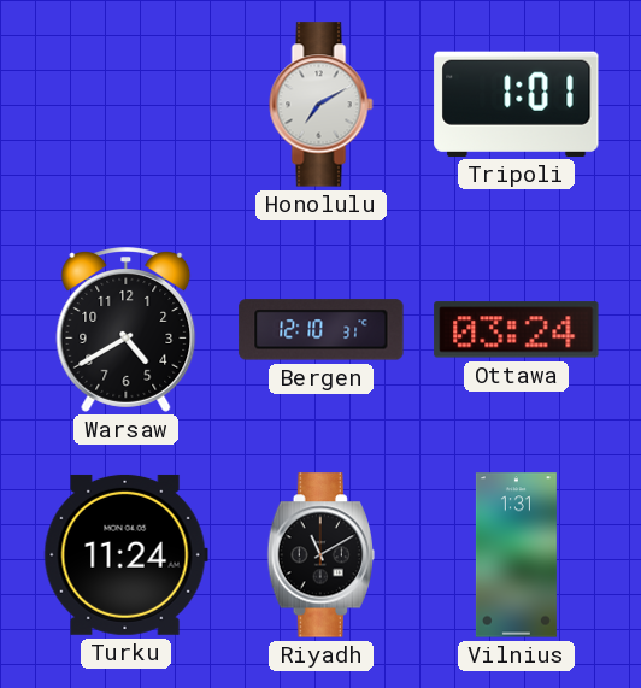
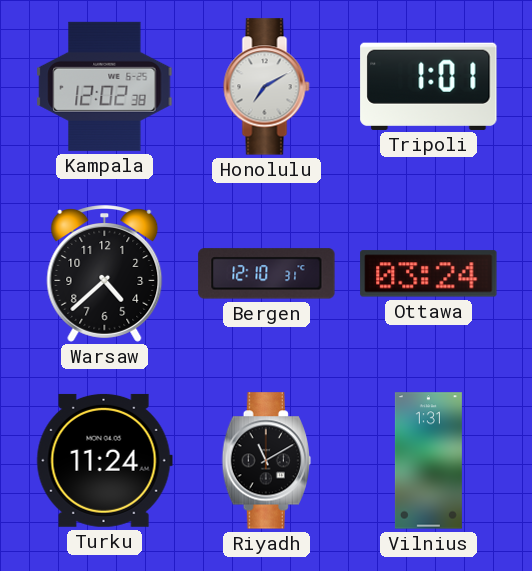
Kampala: none -> 12:02
Warsaw: 4:40 -> 4:38
